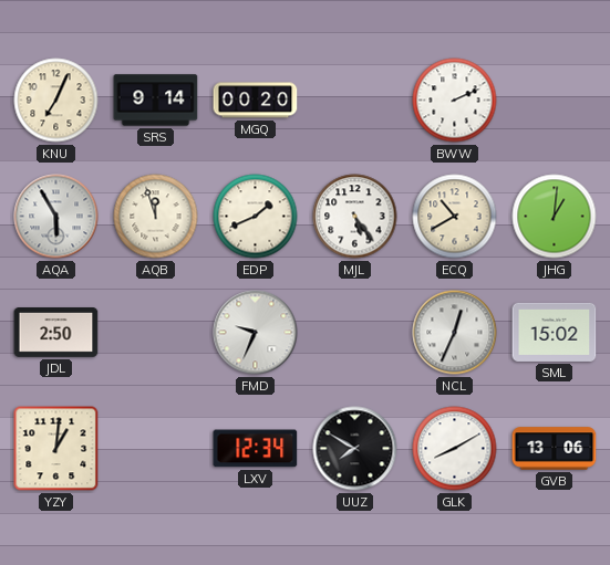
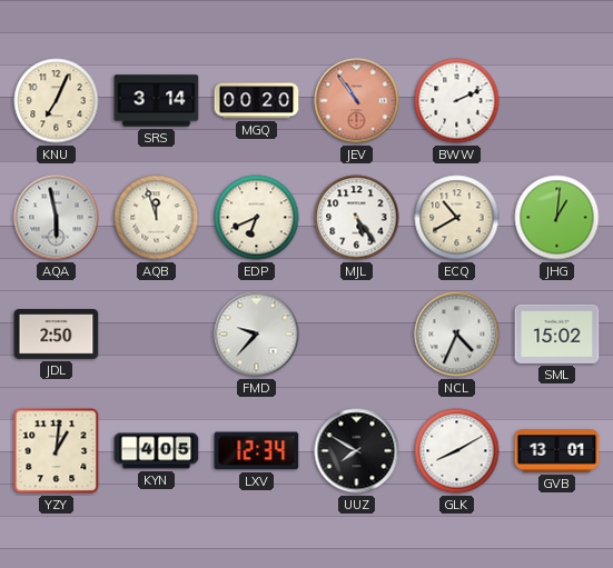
SRS: 9:14 -> 3:14
JEV: none -> 10:54
AQA: 5:55 -> 5:58
EDP: 1:41 -> 6:41
FMD: 9:34 -> 9:37
NCL: 12:34 -> 4:34
KYN: none -> 4:05
GVB: 13:06 -> 13:01
